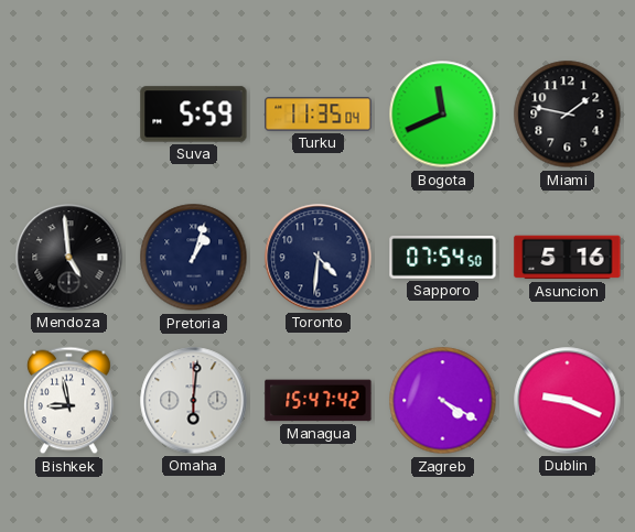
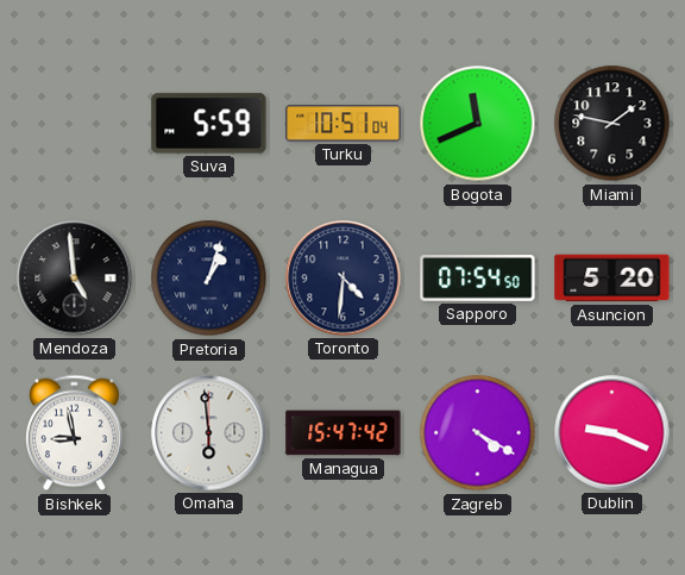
Turku: 11:35 -> 10:51
Asuncion: 5:16 -> 5:20
Omaha: 6:01 -> 5:59
